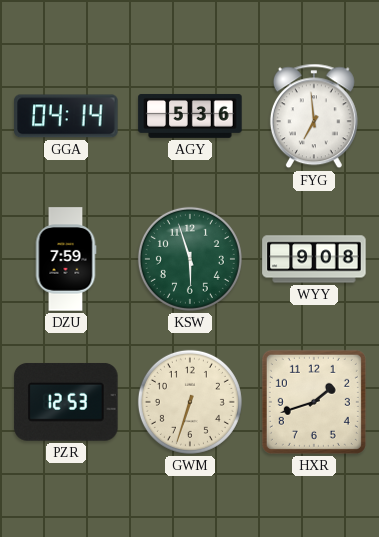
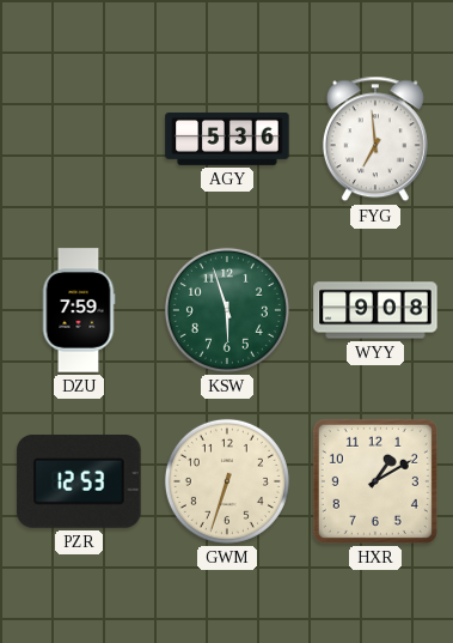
GGA: 04:14 -> none
HXR: 1:42 -> 1:10
